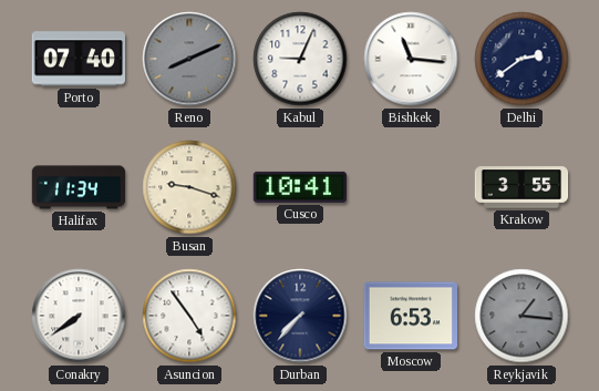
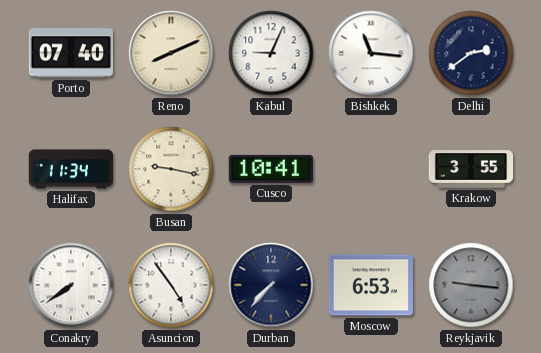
Reno dial: grey -> cream
Busan: 9:18 -> 9:17
Reykjavik: 1:16 -> 9:16
